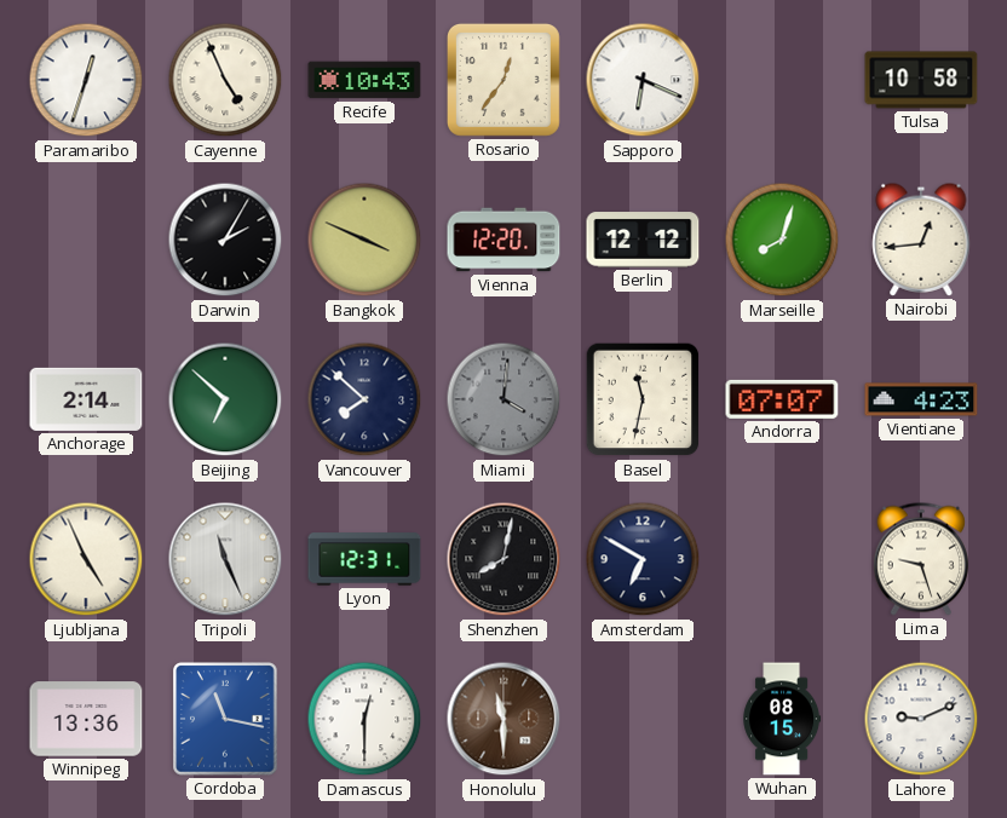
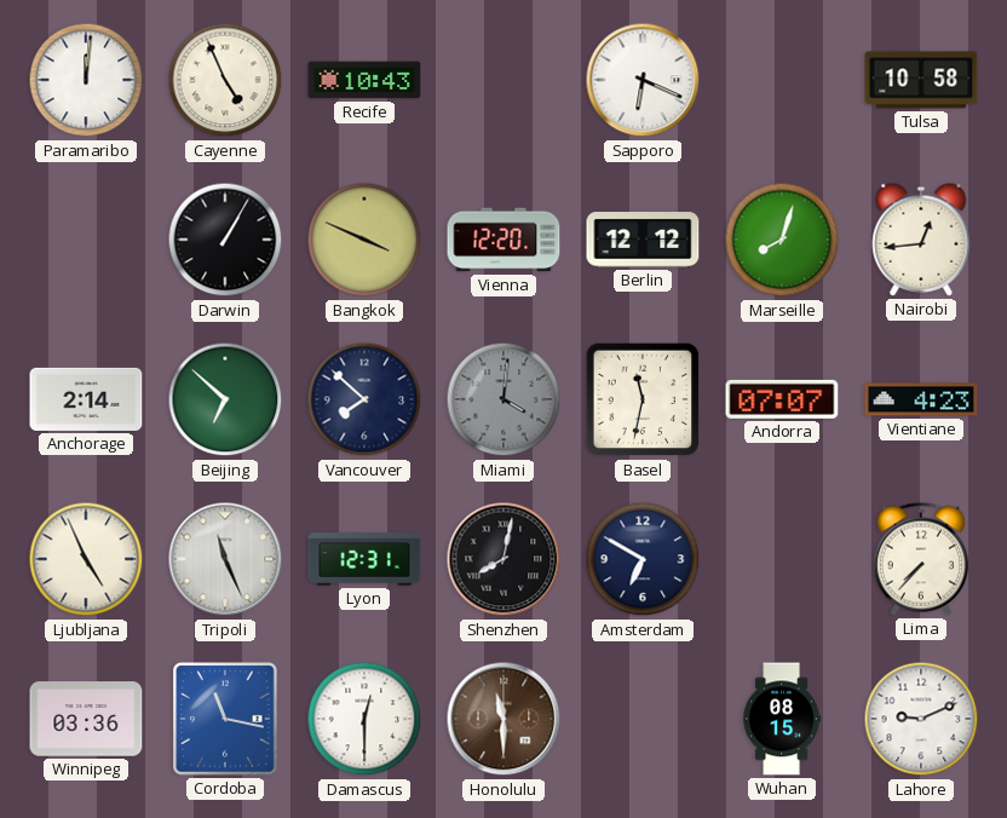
Paramaribo: 12:33 -> 12:01
Rosario: 12:36 -> none
Darwin: 2:05 -> 1:05
Lima: 9:27 -> 7:37
Winnipeg: 13:36 -> 03:36
